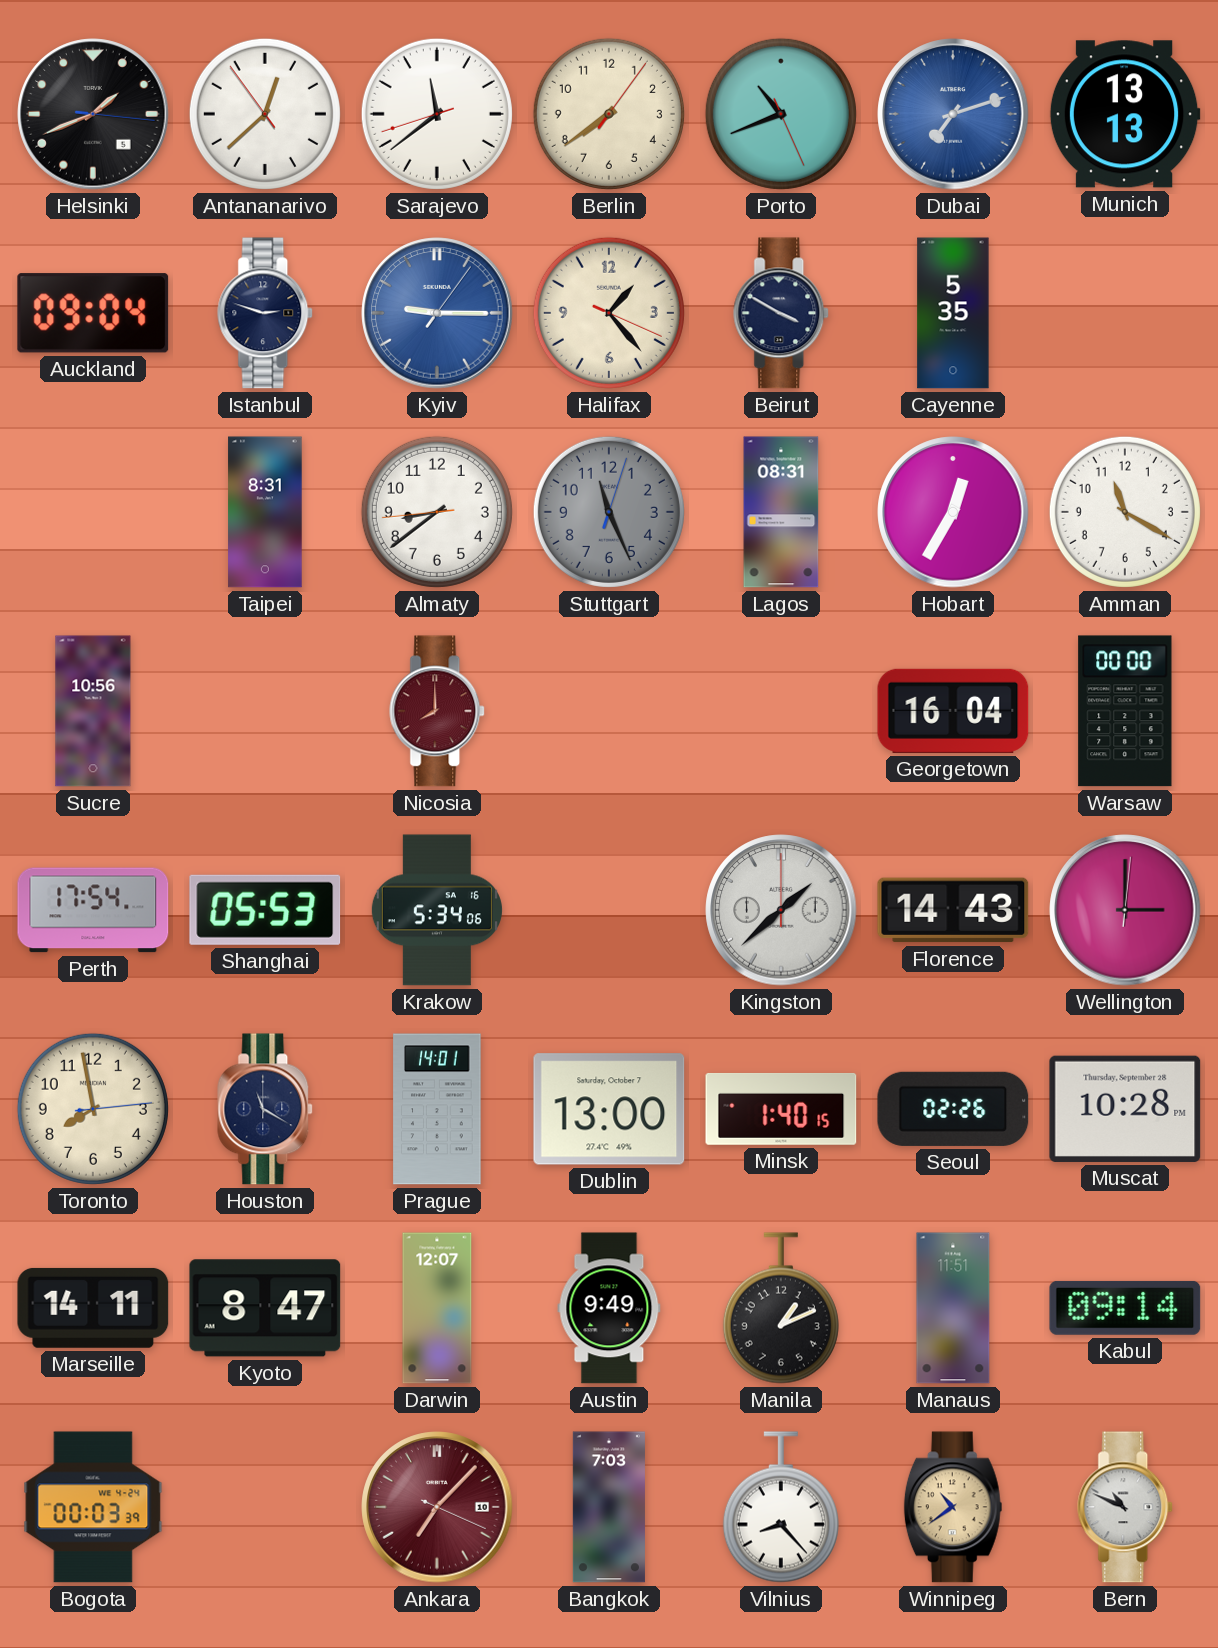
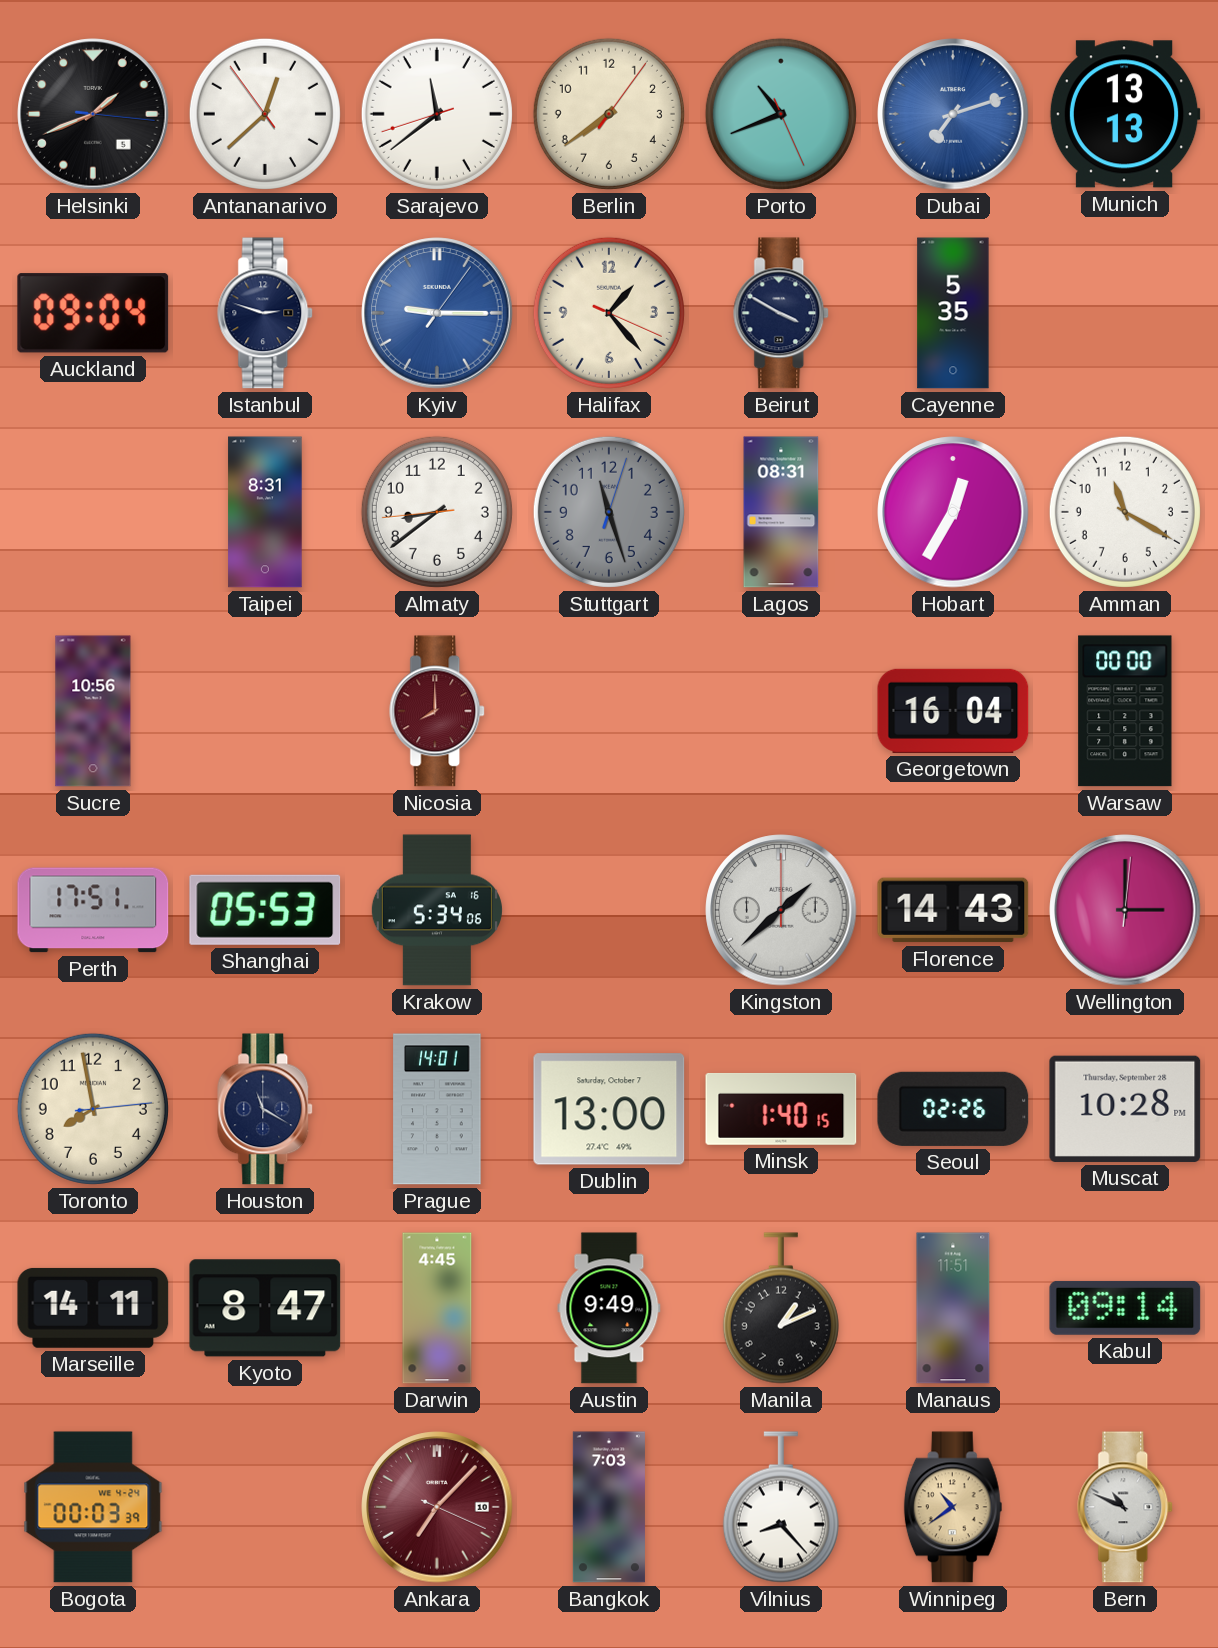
Stuttgart: 11:26 -> 11:27
Perth: 17:54 -> 17:51
Darwin: 12:07 -> 4:45
